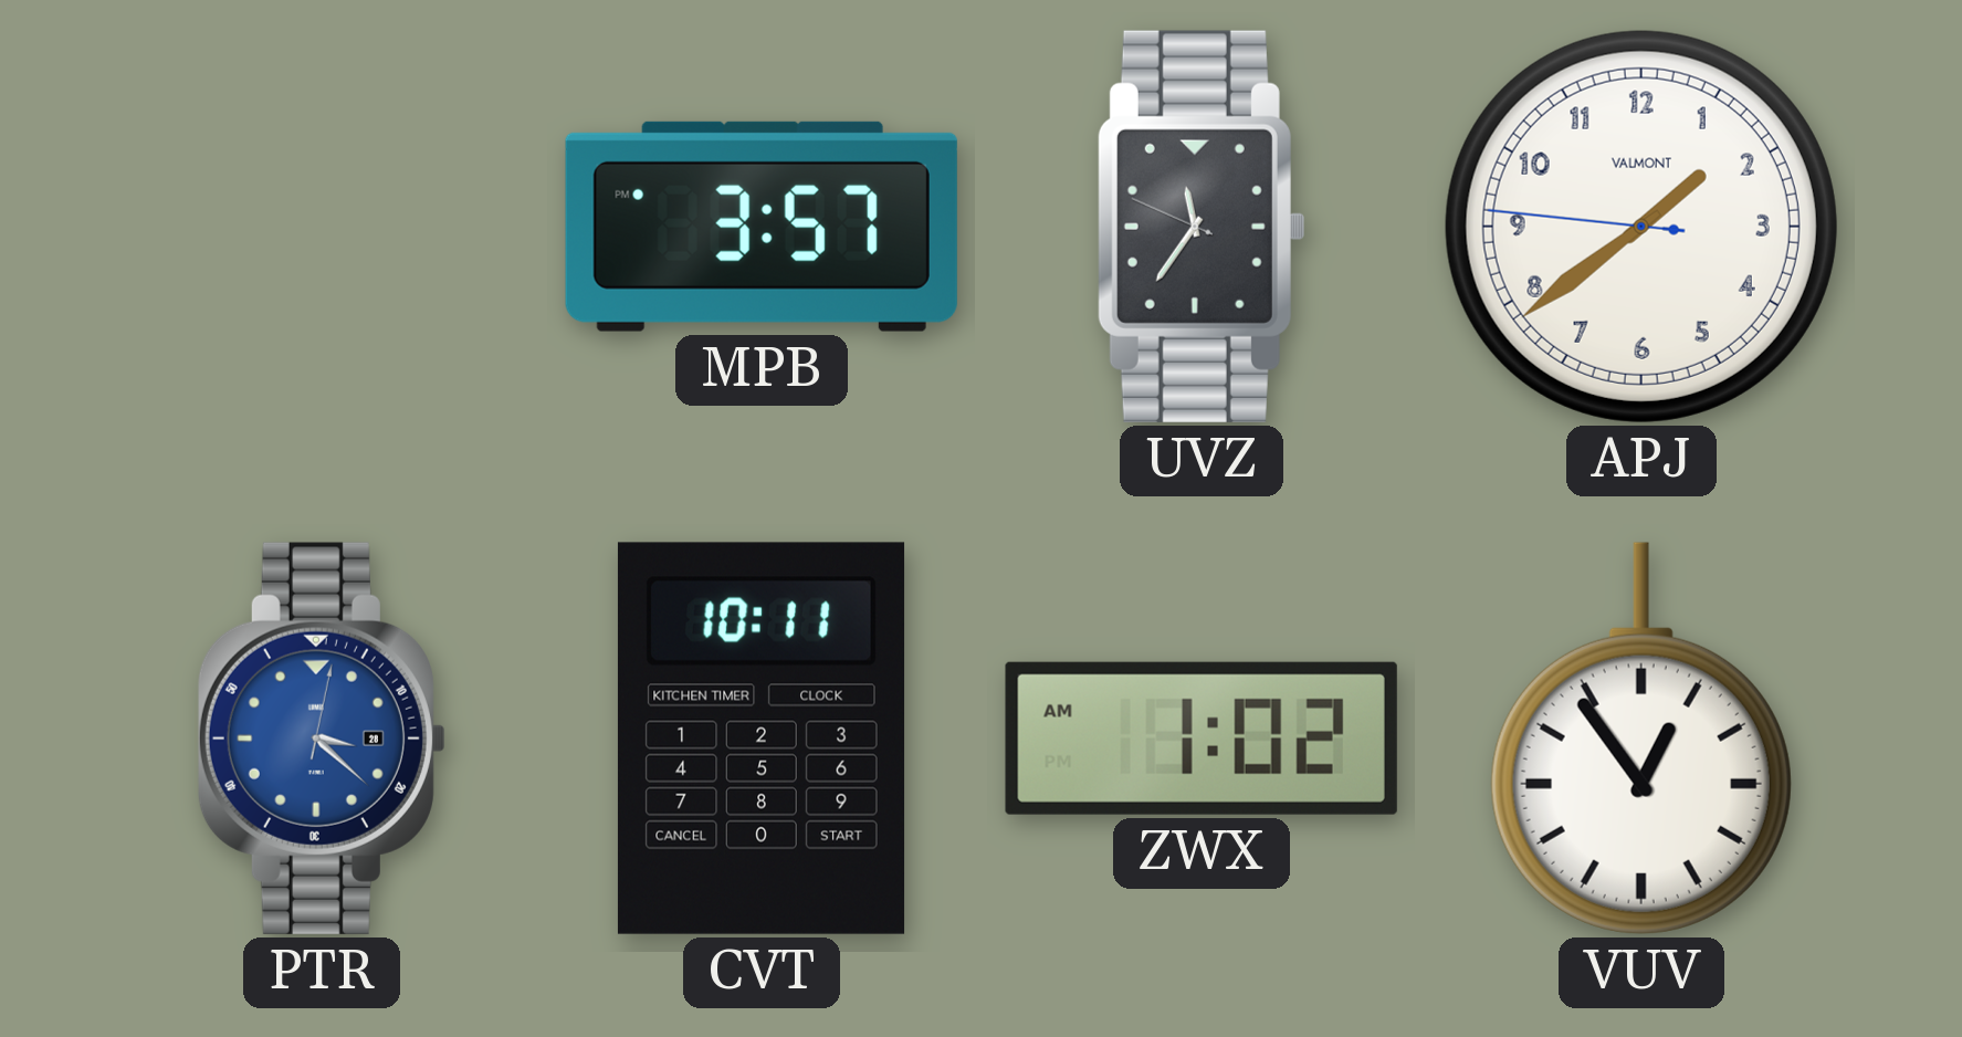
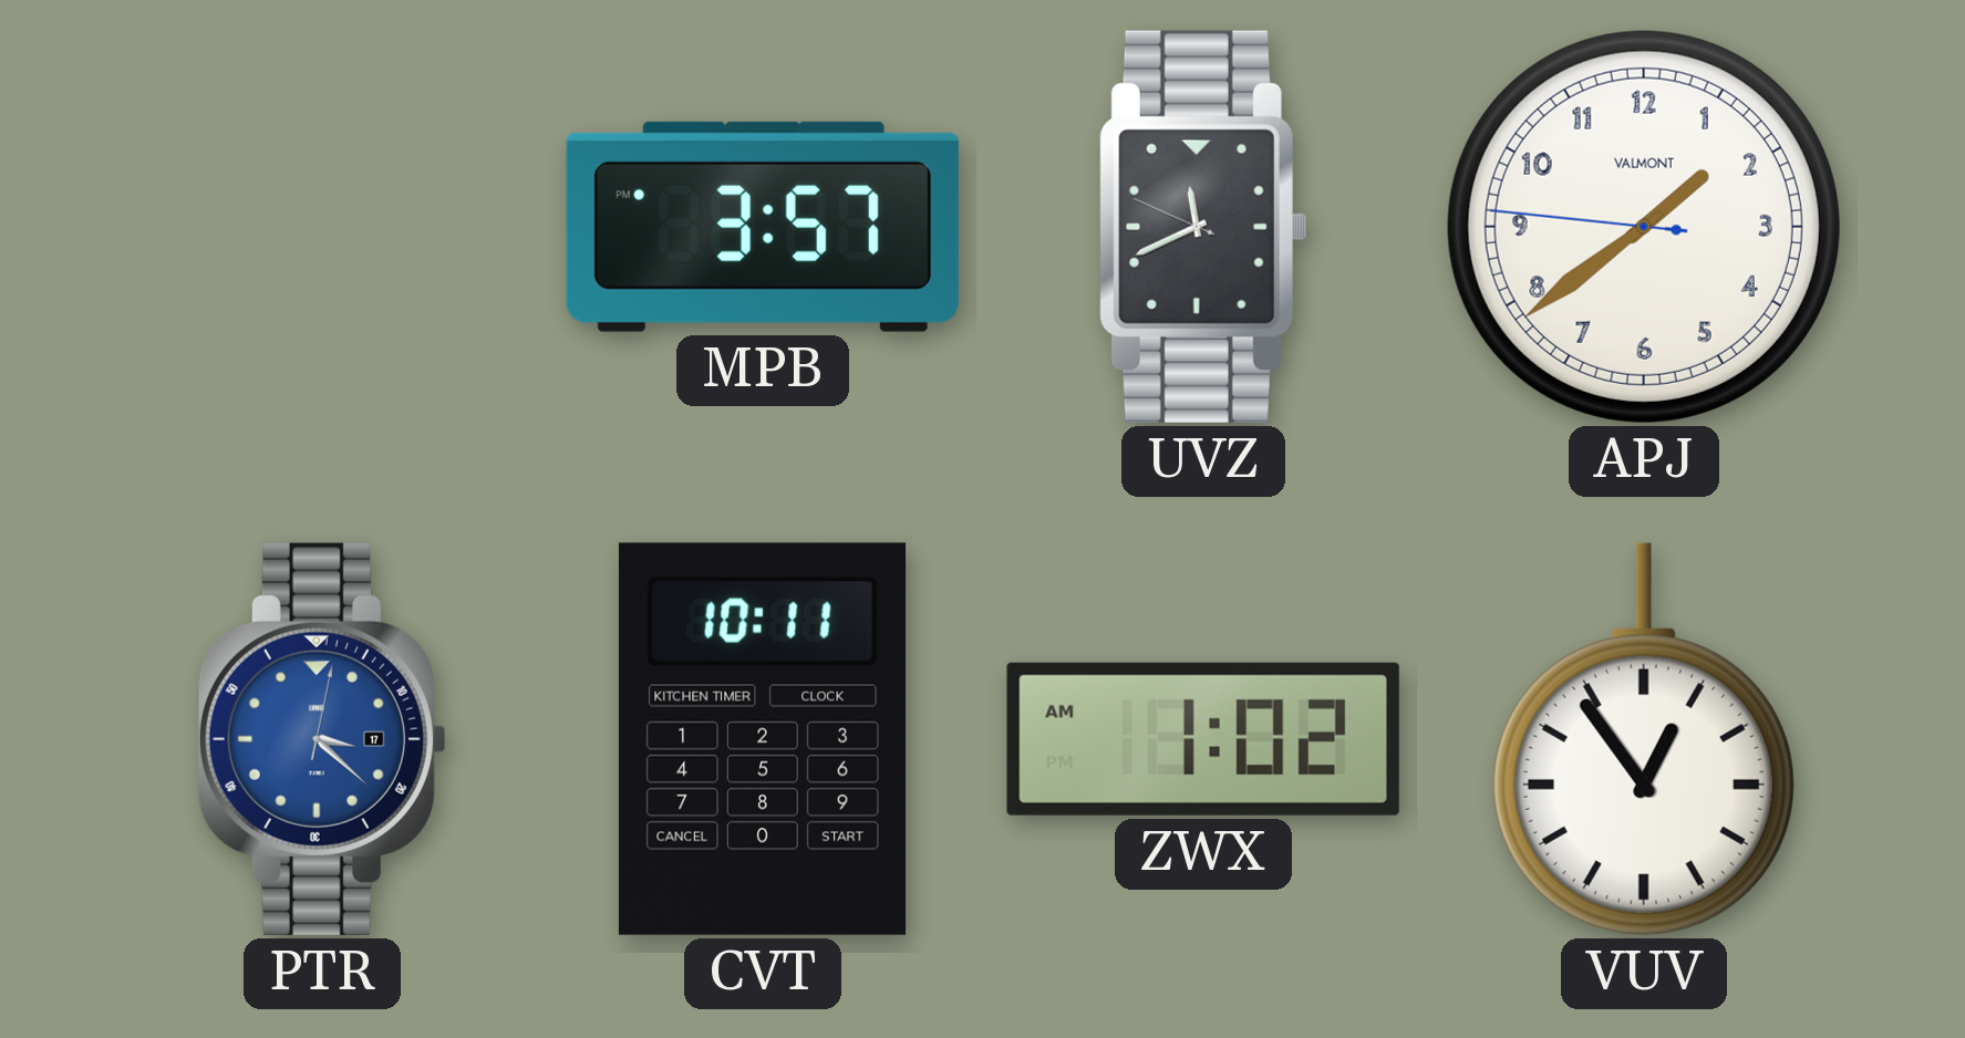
UVZ: 11:35 -> 11:40
PTR date: 28 -> 17
